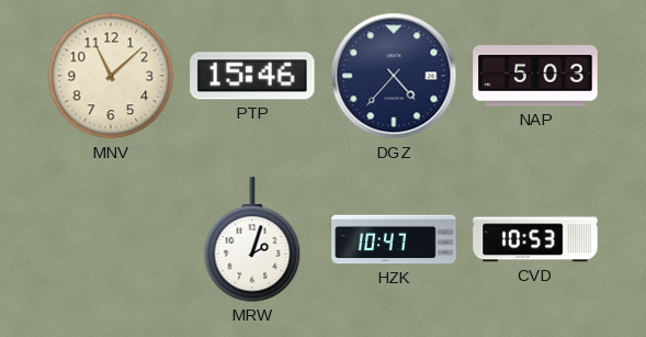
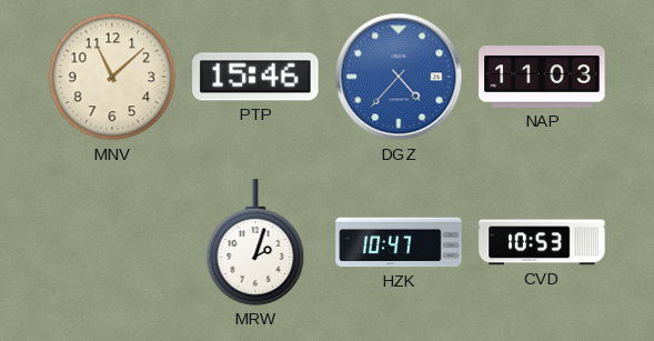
DGZ dial: navy -> blue
NAP: 5:03 -> 11:03
